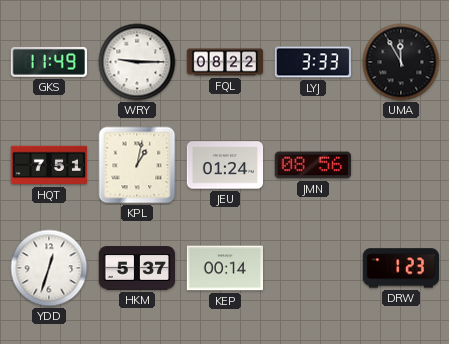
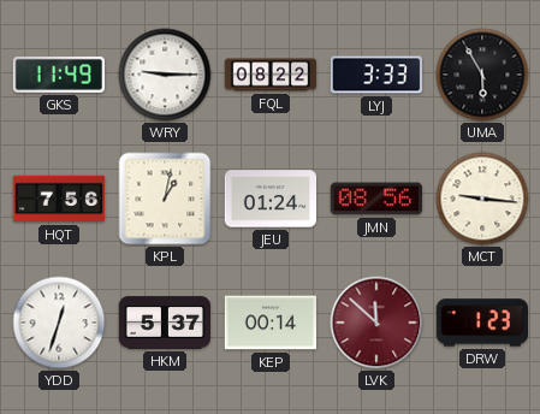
UMA: 11:55 -> 5:55
HQT: 7:51 -> 7:56
MCT: none -> 9:16
LVK: none -> 11:52
